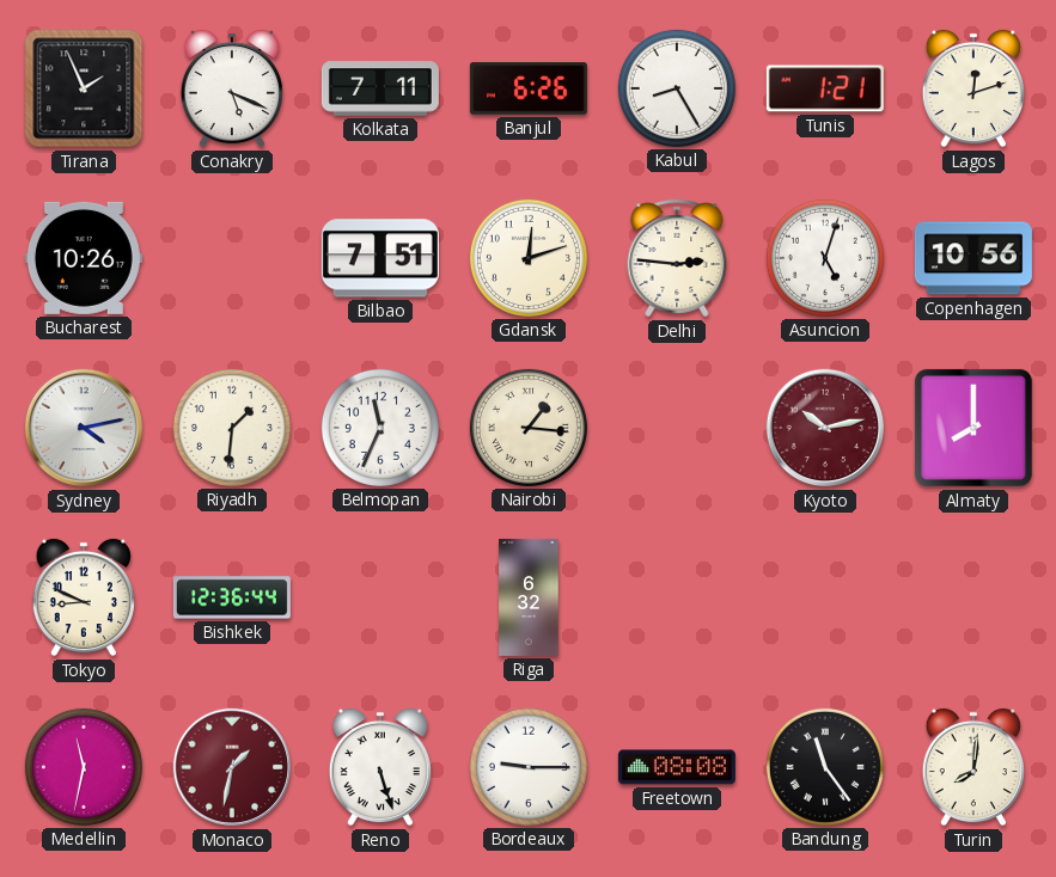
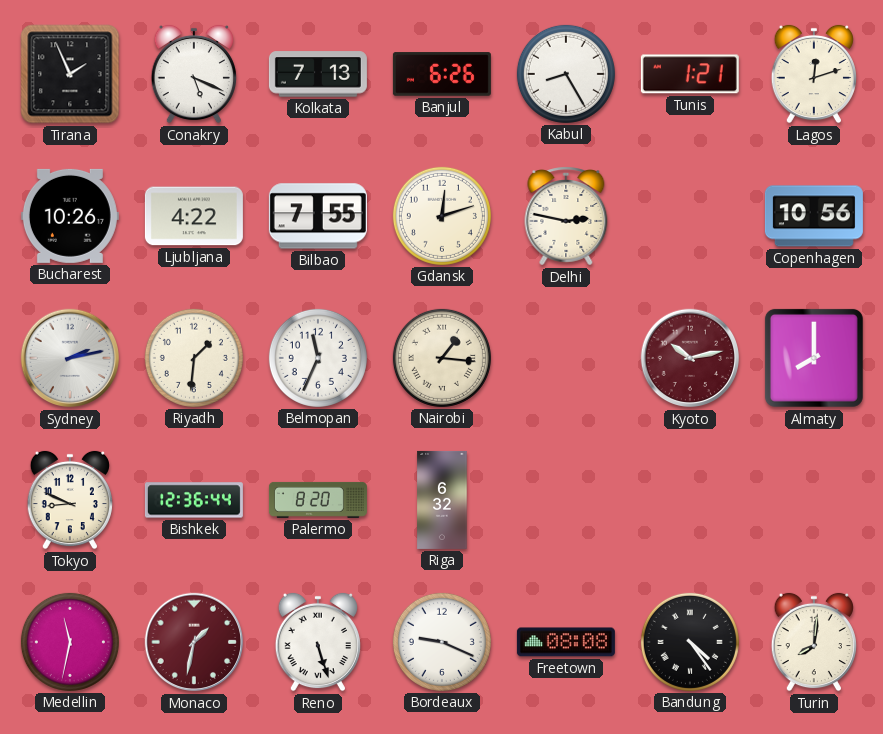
Kolkata: 7:11 -> 7:13
Ljubljana: none -> 4:22
Bilbao: 7:51 -> 7:55
Delhi: 2:46 -> 2:47
Asuncion: 5:03 -> none
Sydney: 4:13 -> 2:13
Palermo: none -> 8:20
Bordeaux: 9:15 -> 9:19
Bandung: 11:24 -> 4:24
